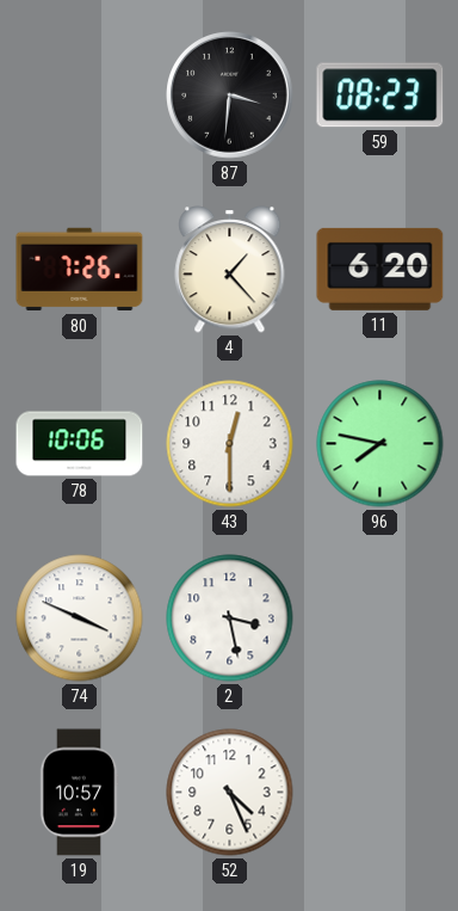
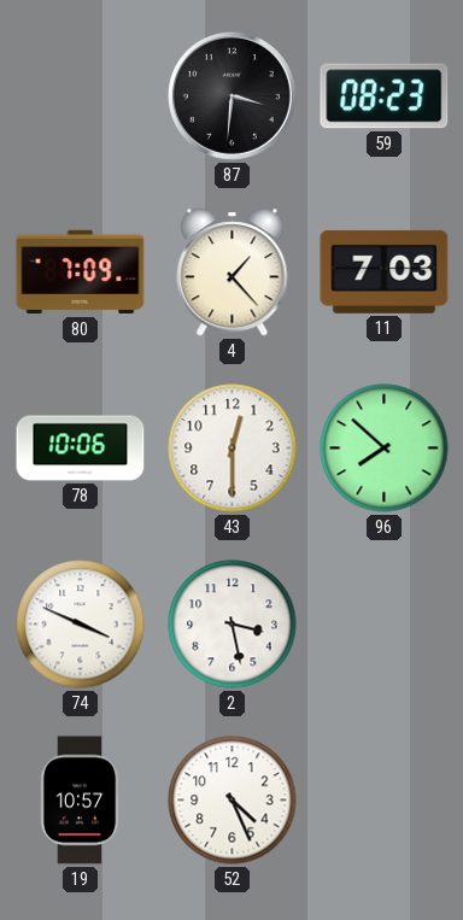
80: 7:26 -> 7:09
11: 6:20 -> 7:03
96: 7:47 -> 7:52
